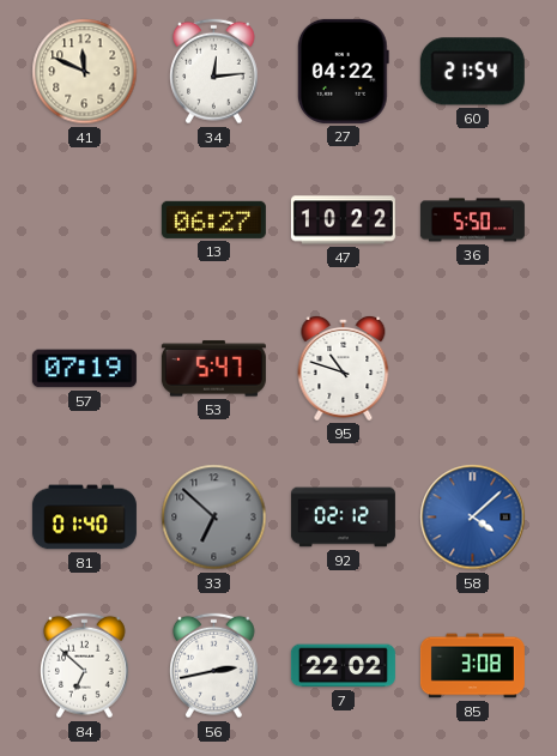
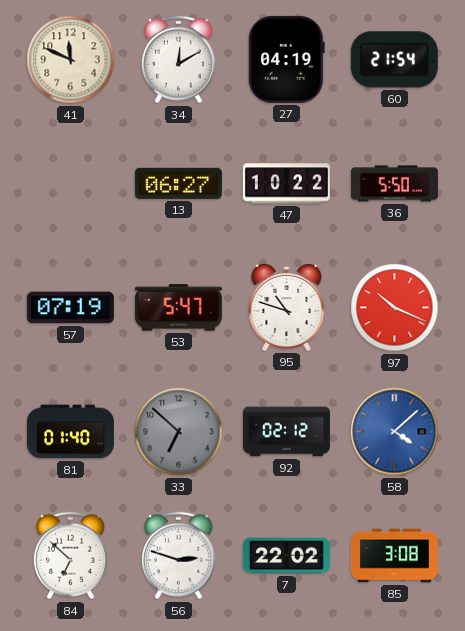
34: 12:14 -> 12:10
27: 04:22 -> 04:19
97: none -> 10:19
56: 2:43 -> 2:48
